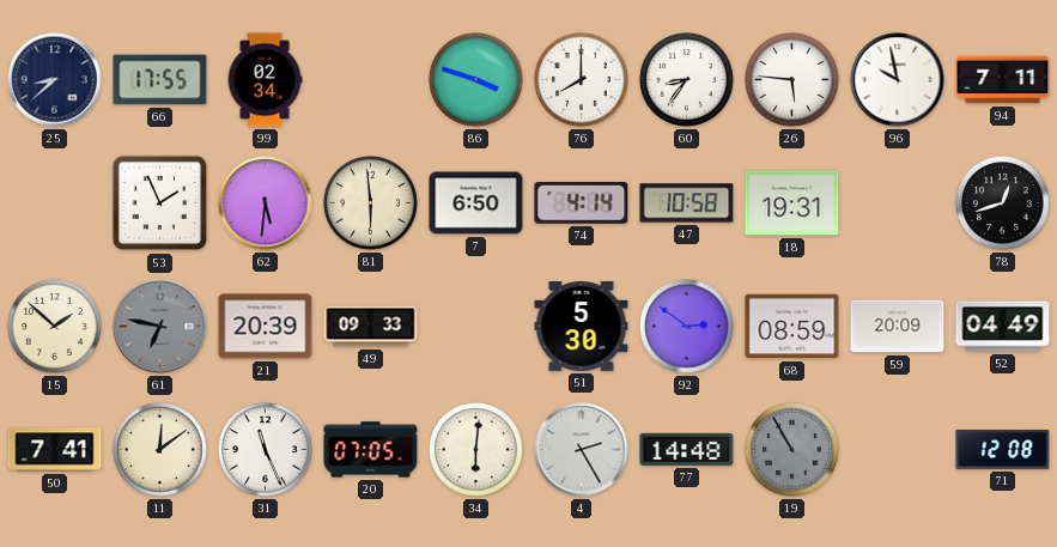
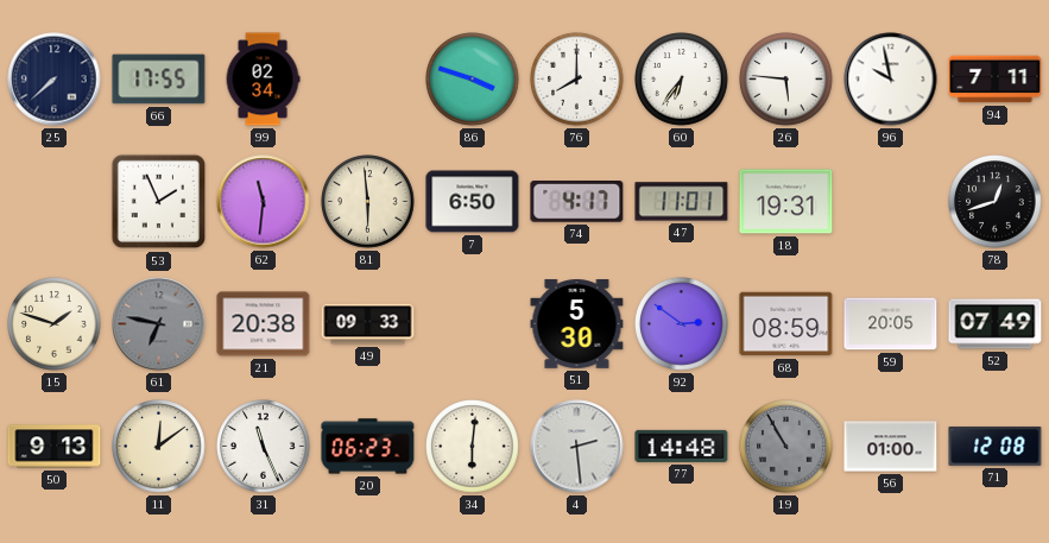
25: 8:38 -> 7:38
60: 8:36 -> 6:36
62: 5:31 -> 11:31
74: 4:14 -> 4:17
47: 10:58 -> 11:01
15: 1:52 -> 1:48
21: 20:39 -> 20:38
59: 20:09 -> 20:05
52: 04:49 -> 07:49
50: 7:41 -> 9:13
20: 07:05 -> 06:23
4: 2:25 -> 2:29
56: none -> 01:00
